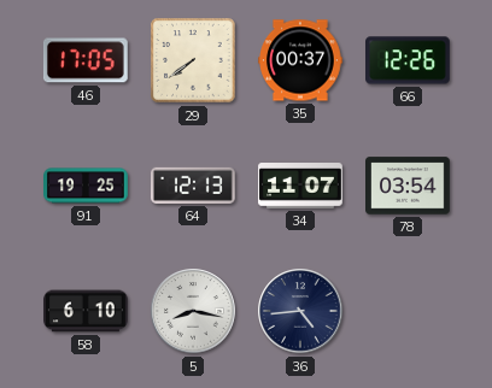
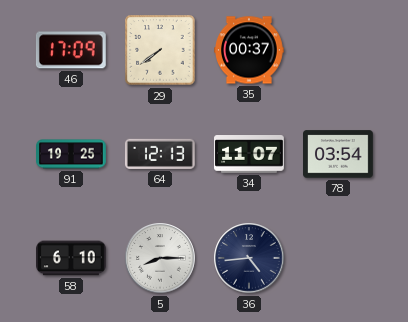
46: 17:05 -> 17:09
66: 12:26 -> none
5: 8:17 -> 8:15
